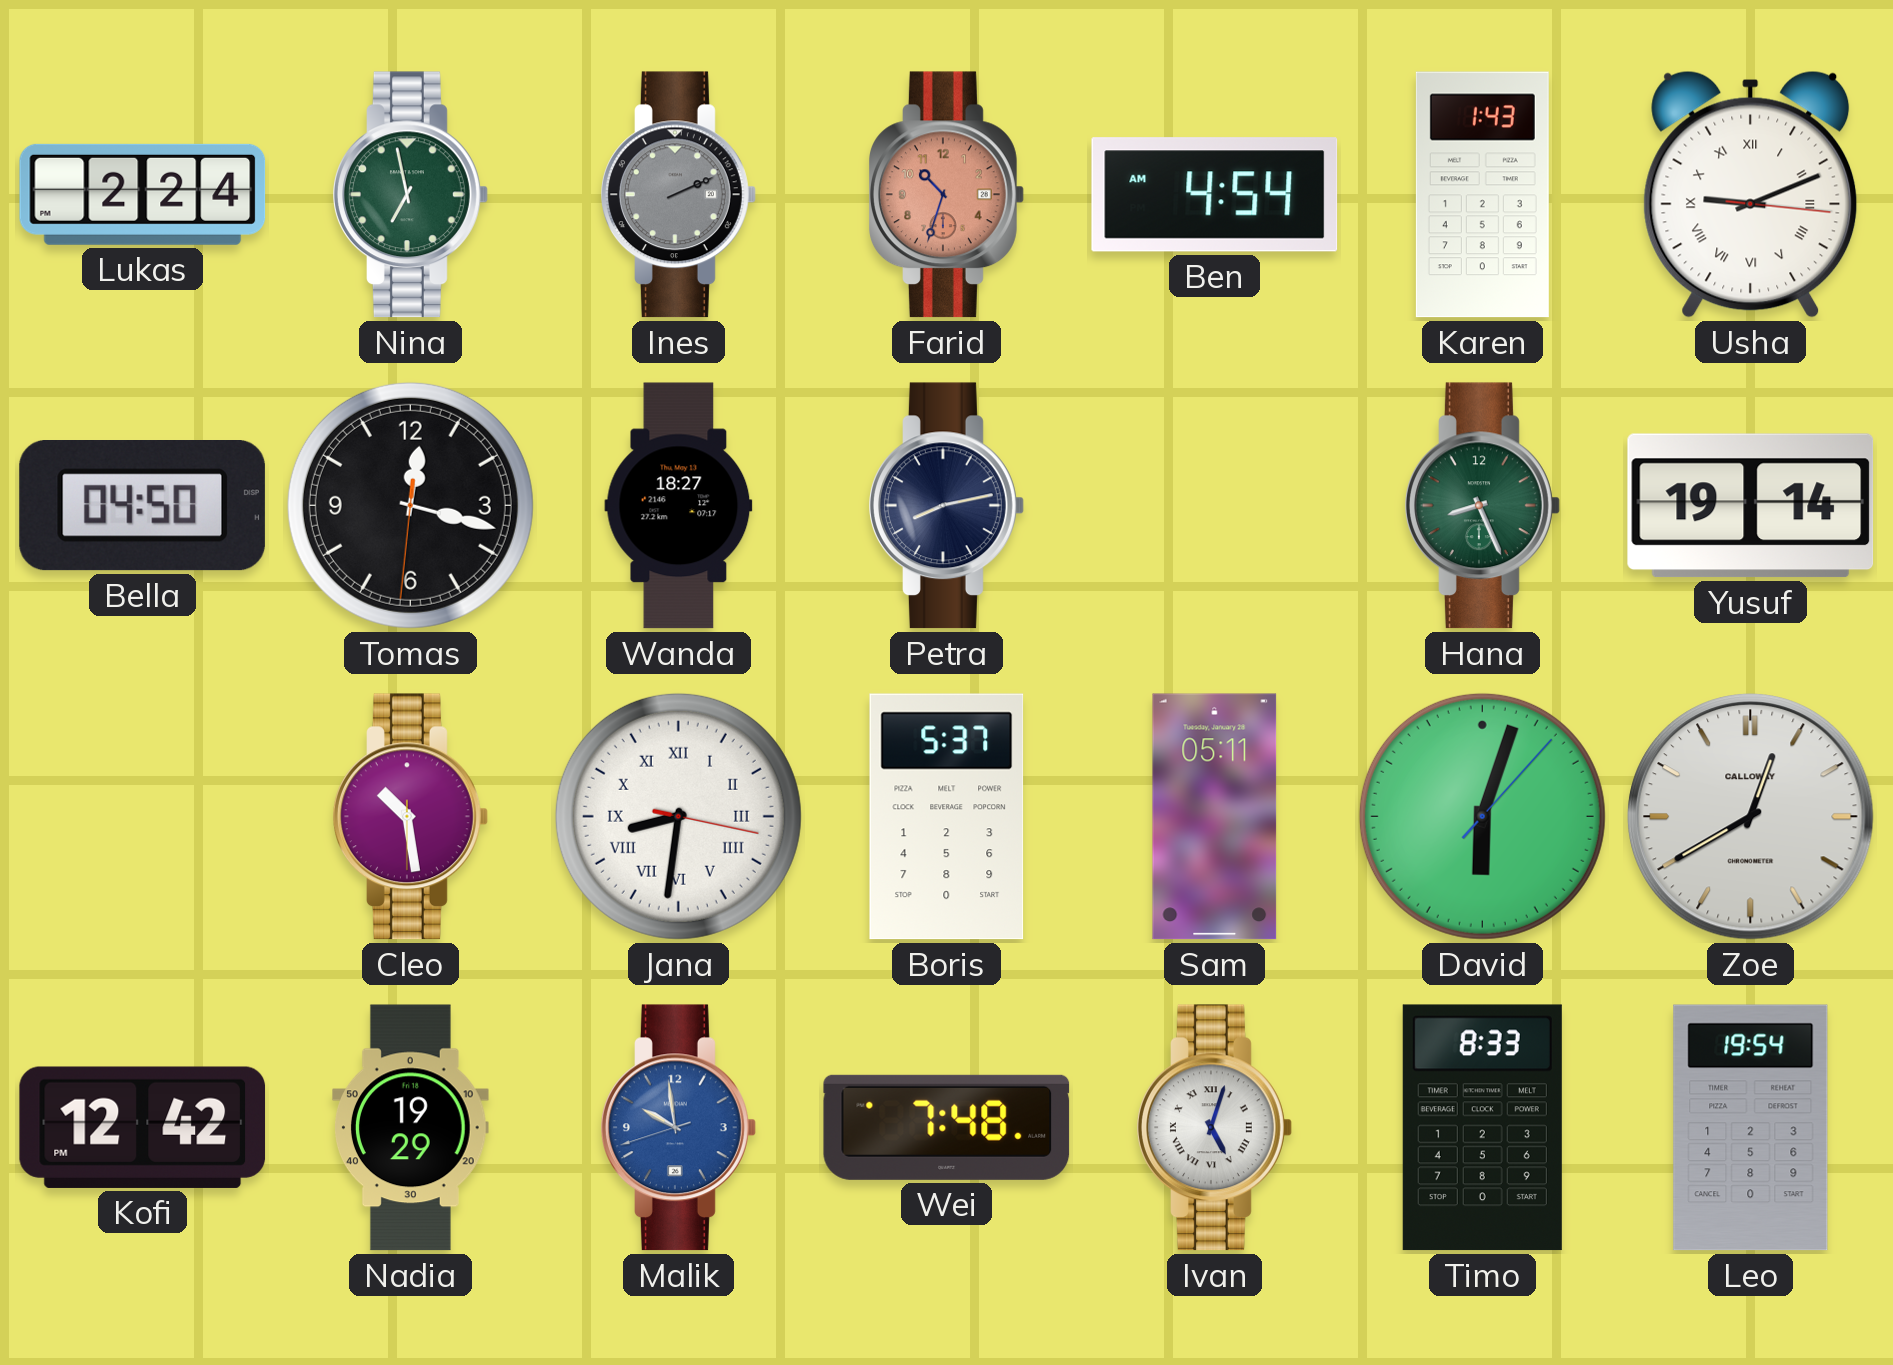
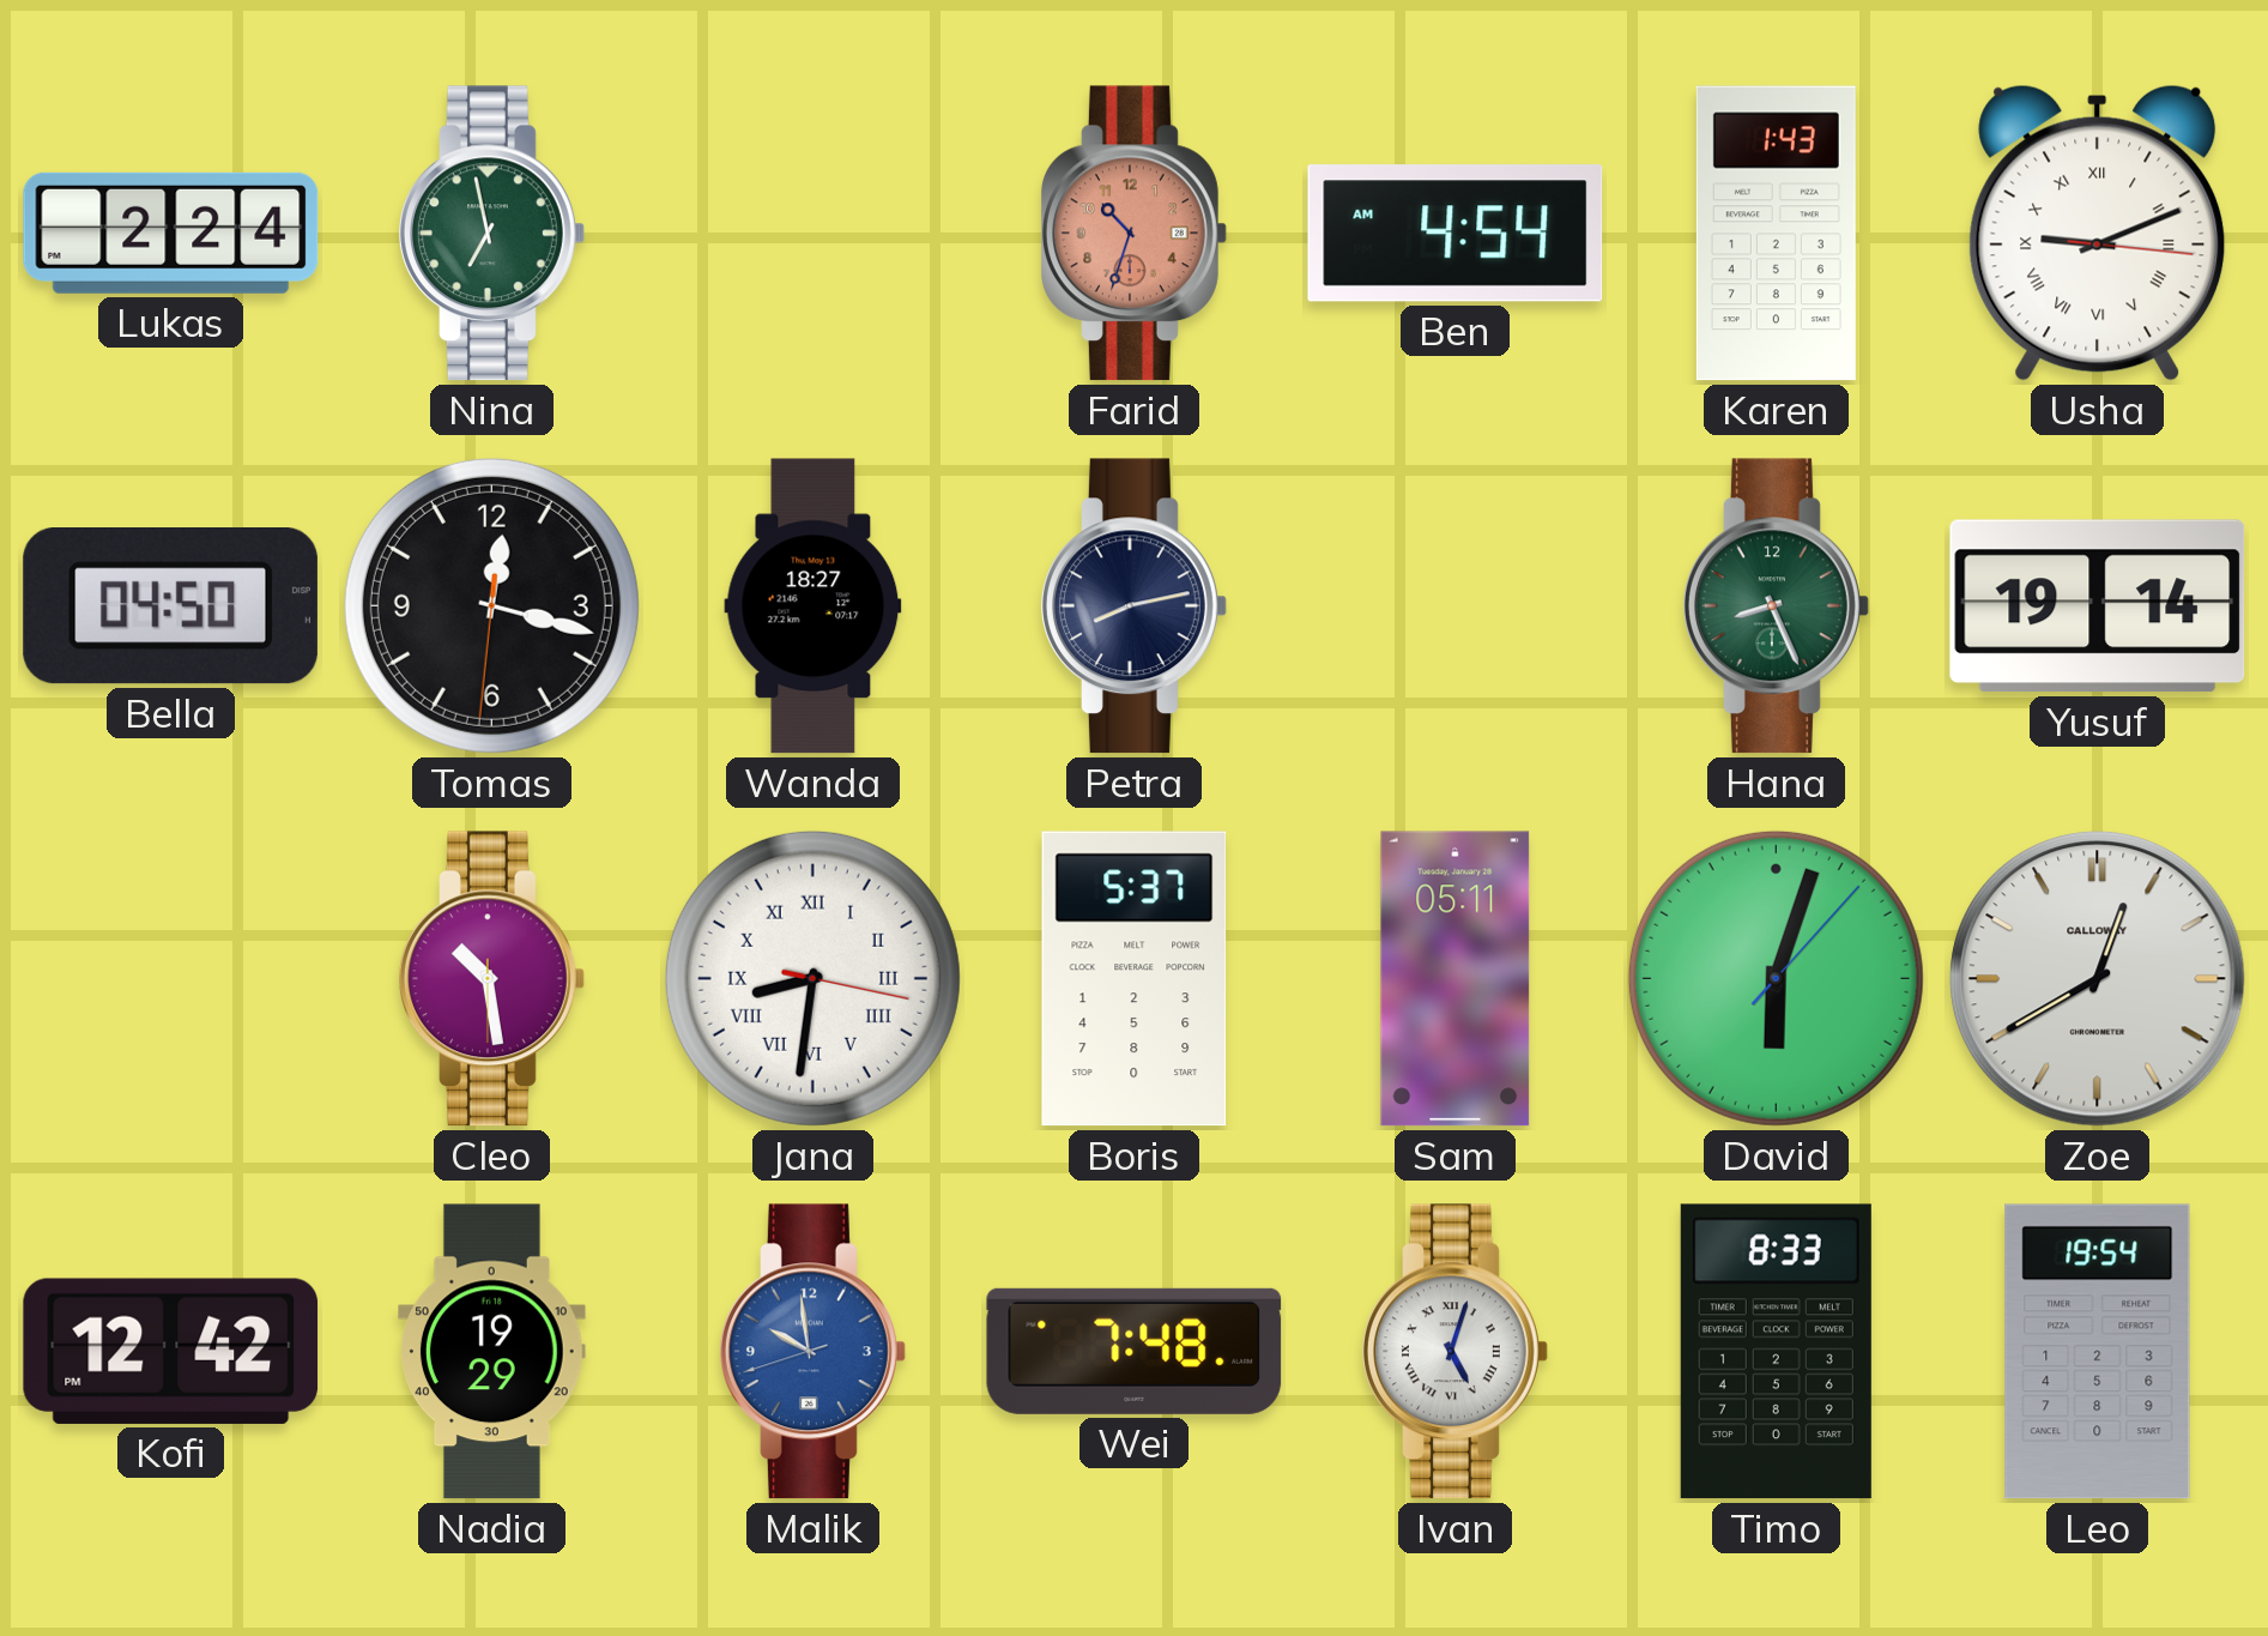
Ines: 2:11 -> none
